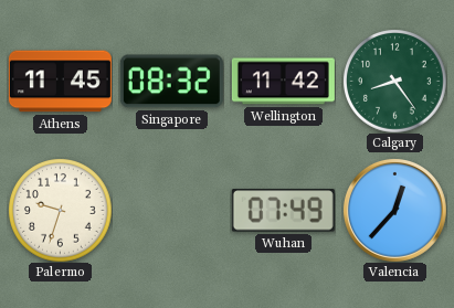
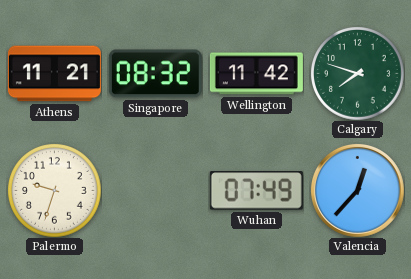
Athens: 11:45 -> 11:21
Calgary: 8:24 -> 7:48
